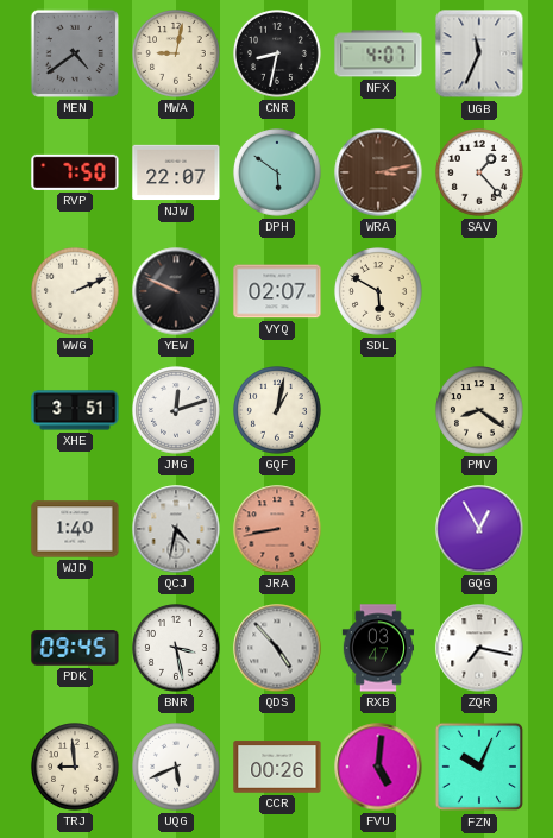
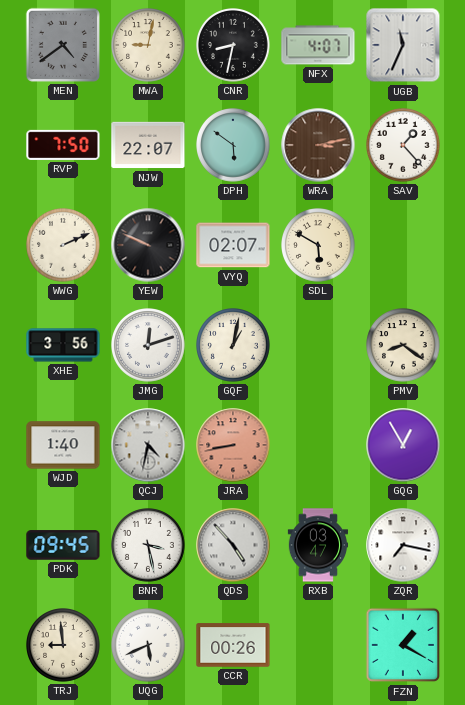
XHE: 3:51 -> 3:56
FVU: 5:01 -> none
FZN: 10:04 -> 1:20
